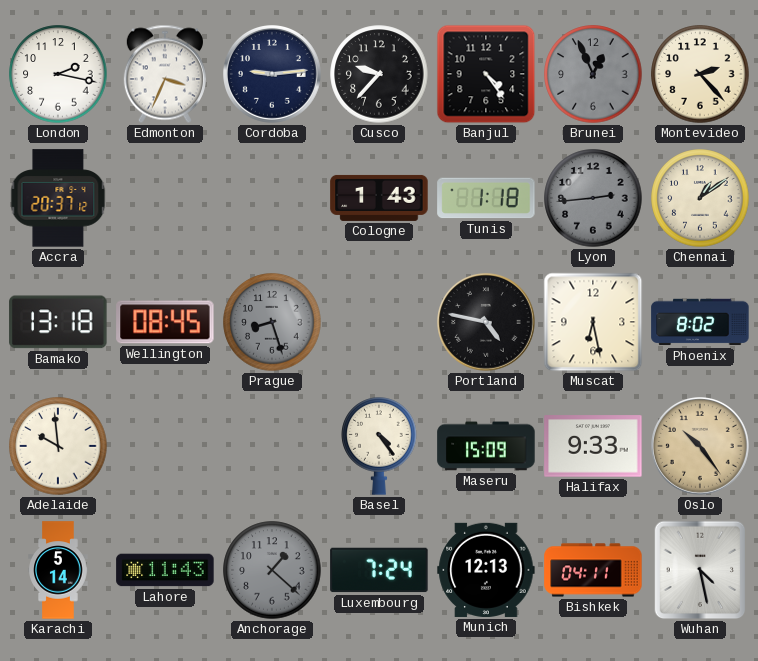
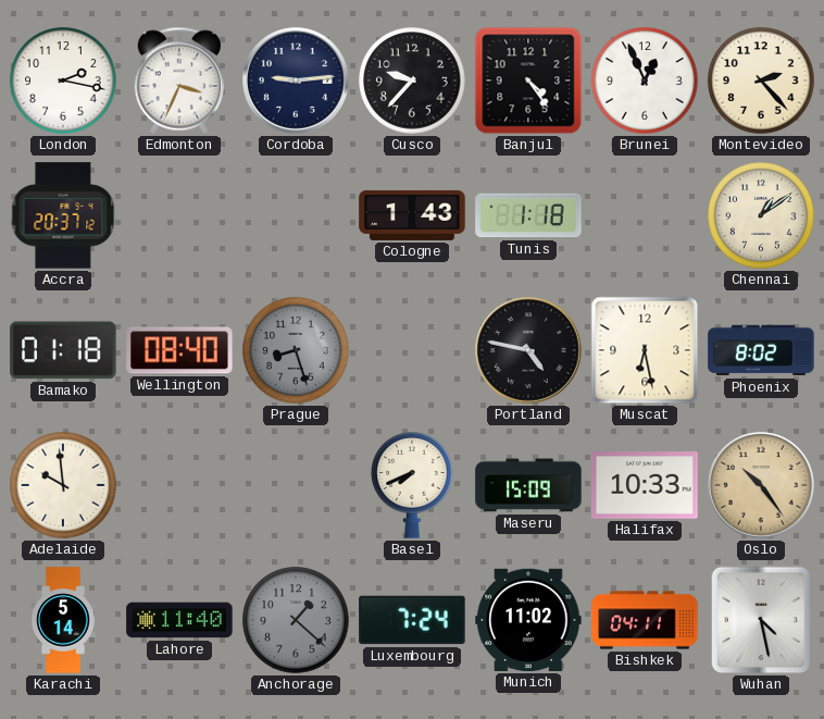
Brunei dial: grey -> white
Lyon: 2:44 -> none
Bamako: 13:18 -> 01:18
Wellington: 08:45 -> 08:40
Basel: 4:24 -> 7:41
Halifax: 9:33 -> 10:33
Lahore: 11:43 -> 11:40
Munich: 12:13 -> 11:02
